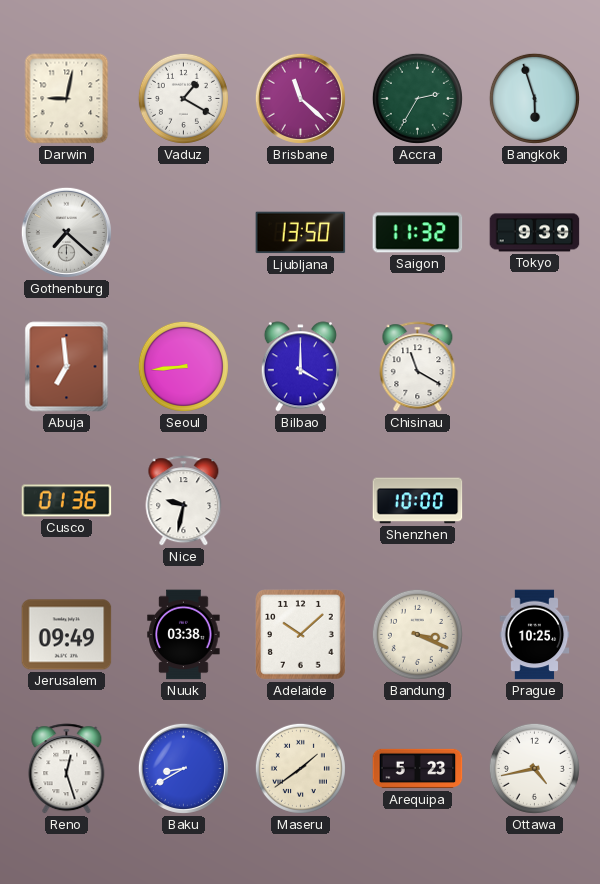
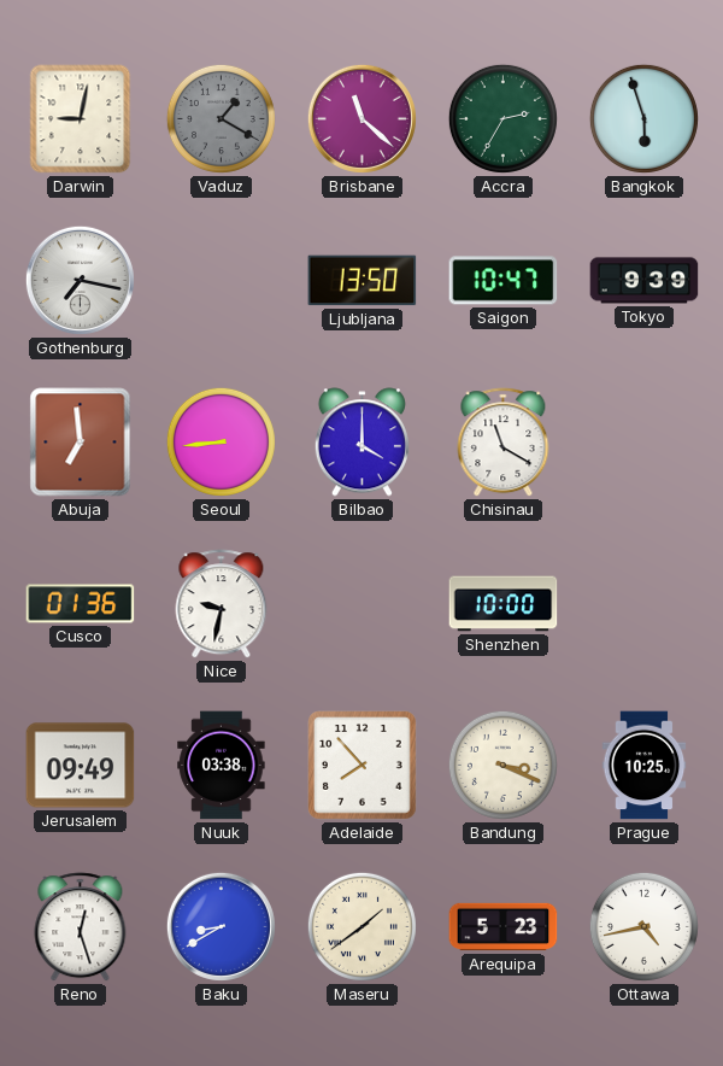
Vaduz dial: white -> grey
Gothenburg: 7:22 -> 7:17
Saigon: 11:32 -> 10:47
Adelaide: 10:08 -> 7:53
